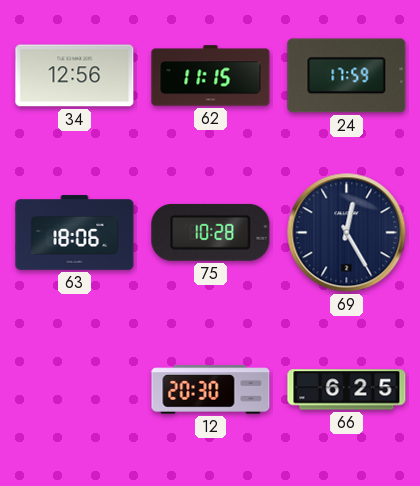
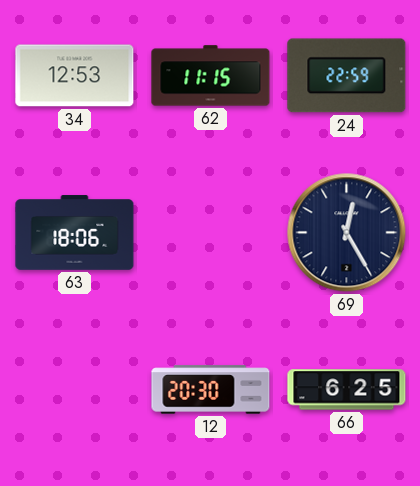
34: 12:56 -> 12:53
24: 17:59 -> 22:59
75: 10:28 -> none
